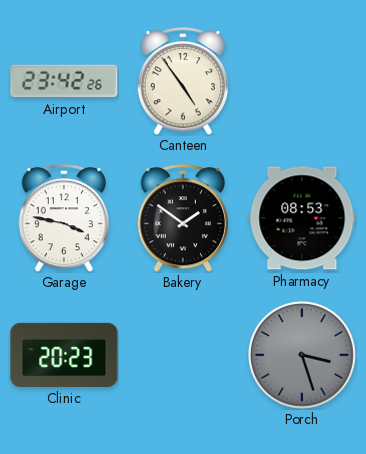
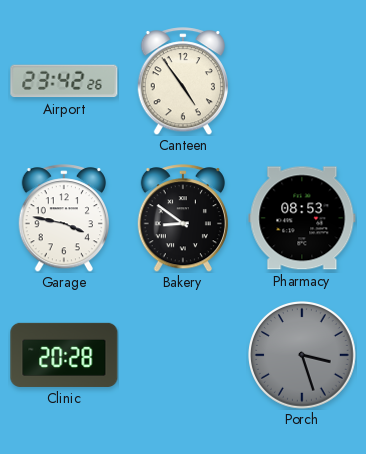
Bakery: 1:51 -> 8:51
Clinic: 20:23 -> 20:28
